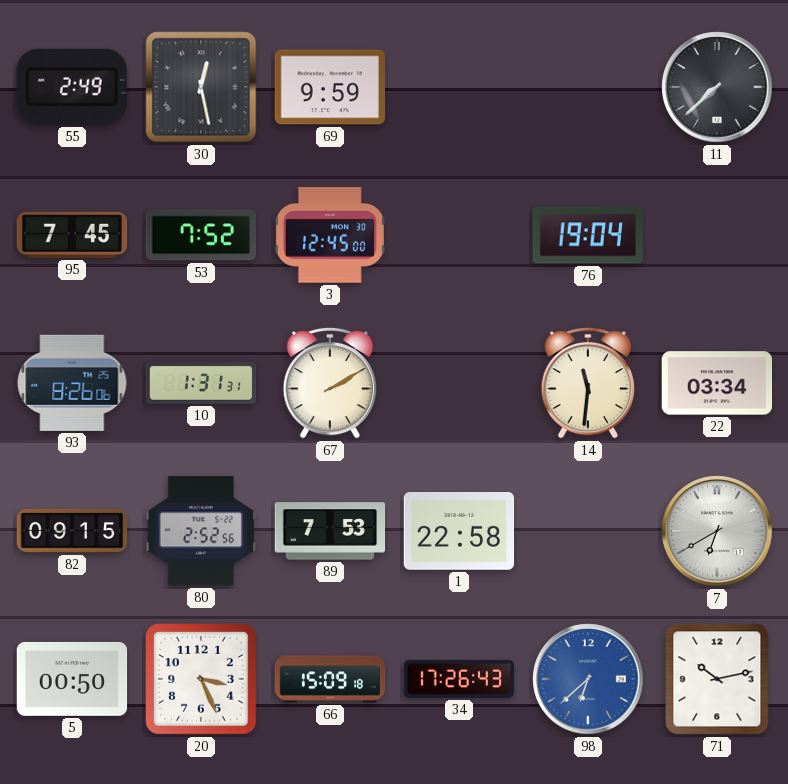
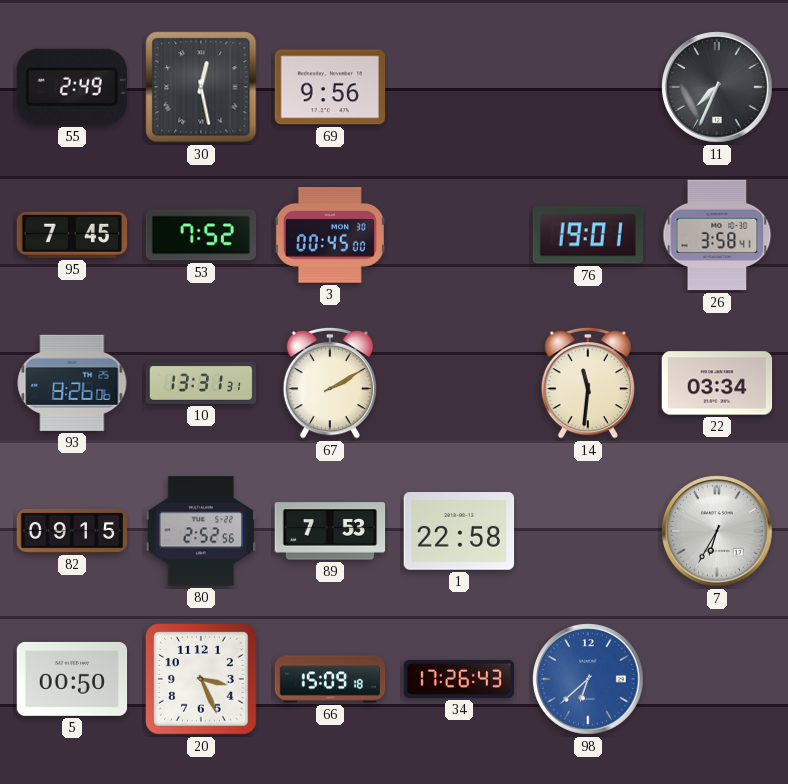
69: 9:59 -> 9:56
11: 7:38 -> 7:34
3: 12:45 -> 00:45
76: 19:04 -> 19:01
26: none -> 3:58
10: 1:31 -> 13:31
7: 6:40 -> 6:35
71: 10:13 -> none
